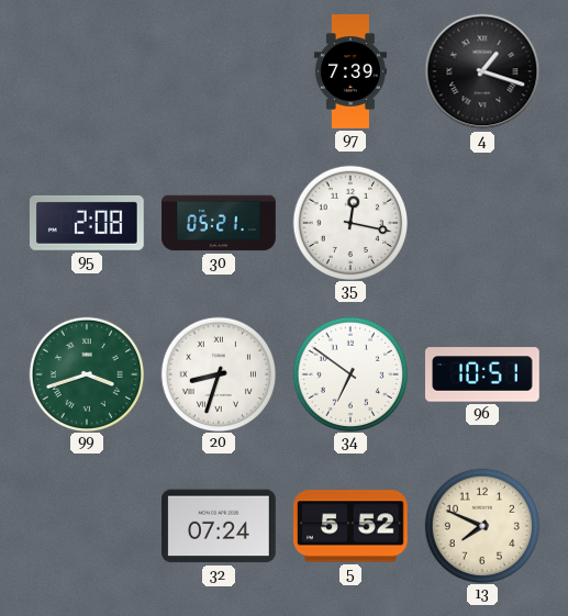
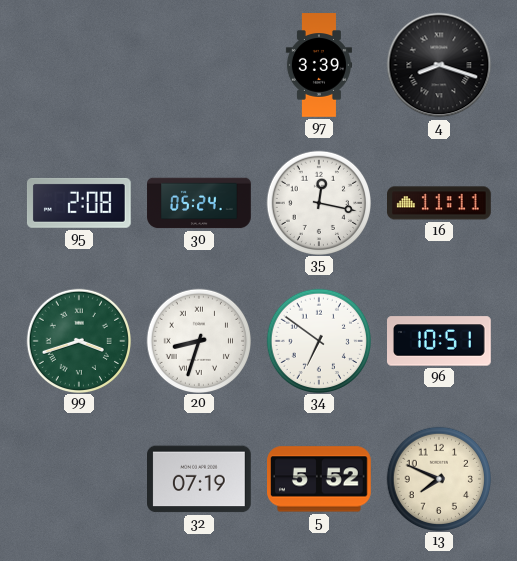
97: 7:39 -> 3:39
4: 1:18 -> 8:18
30: 05:21 -> 05:24
16: none -> 11:11
32: 07:24 -> 07:19
